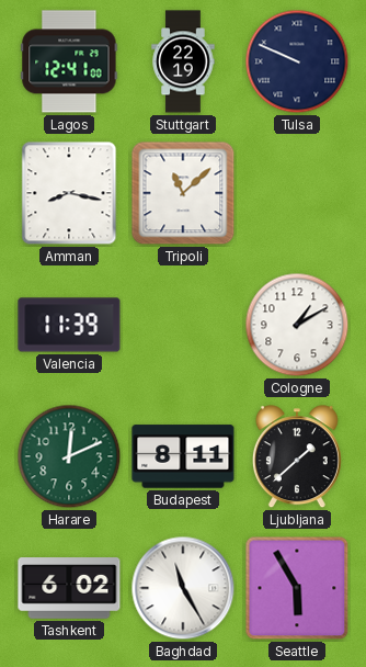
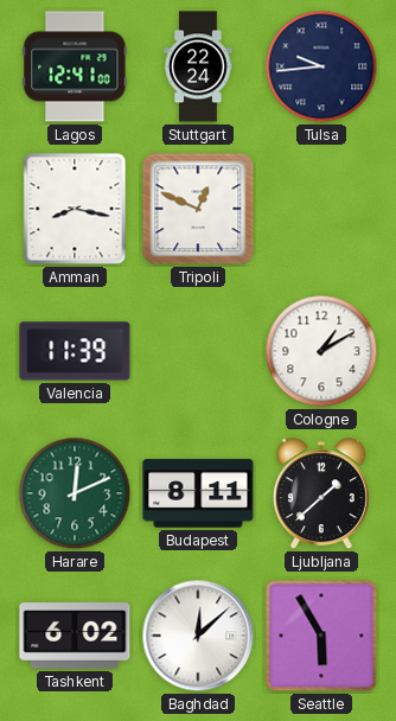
Stuttgart: 22:19 -> 22:24
Tulsa: 9:49 -> 9:44
Tripoli: 11:08 -> 12:49
Baghdad: 11:25 -> 12:08
